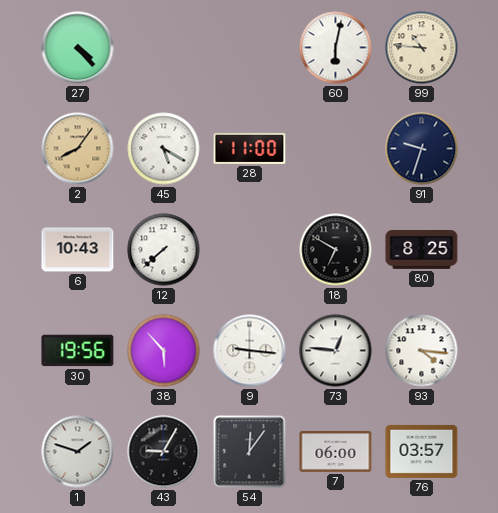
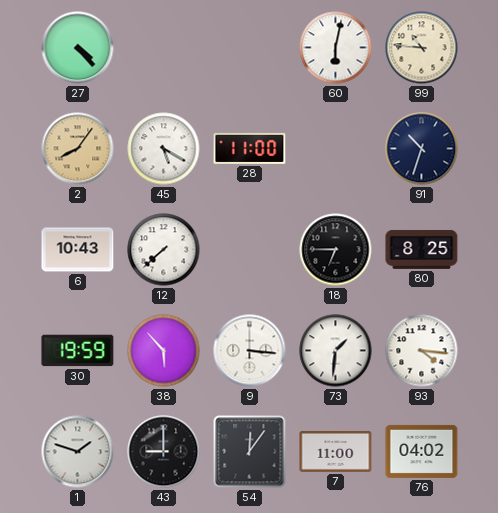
91: 9:33 -> 10:33
18: 6:50 -> 6:45
30: 19:56 -> 19:59
9: 9:16 -> 3:16
73: 12:46 -> 1:31
43: 9:05 -> 9:00
7: 06:00 -> 11:00
76: 03:57 -> 04:02
